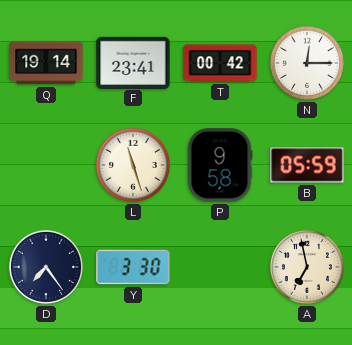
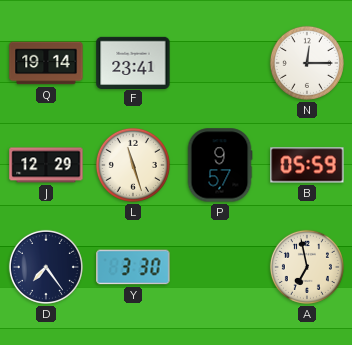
T: 00:42 -> none
J: none -> 12:29
P: 9:58 -> 9:57
